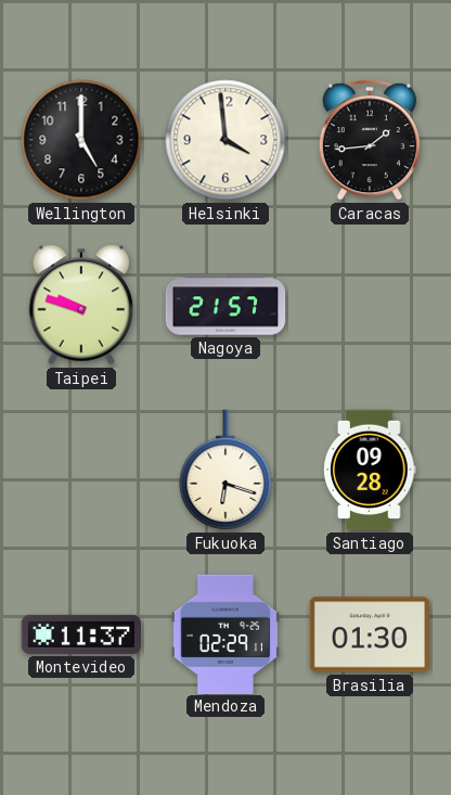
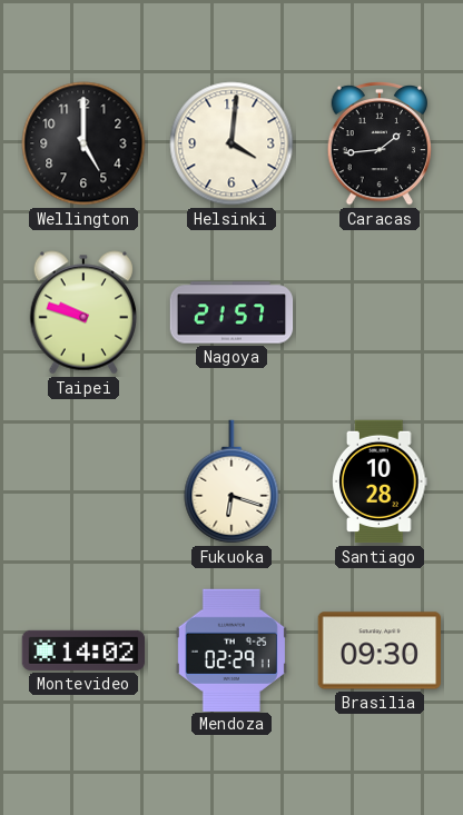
Helsinki: 3:59 -> 4:01
Santiago: 09:28 -> 10:28
Montevideo: 11:37 -> 14:02
Brasilia: 01:30 -> 09:30
